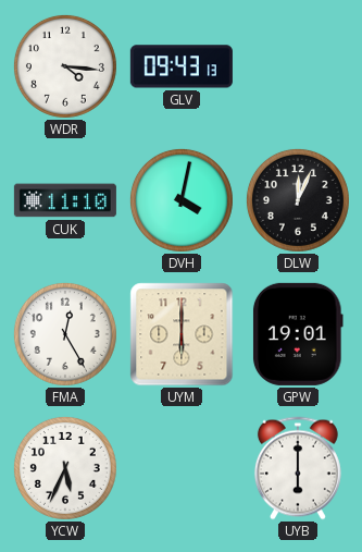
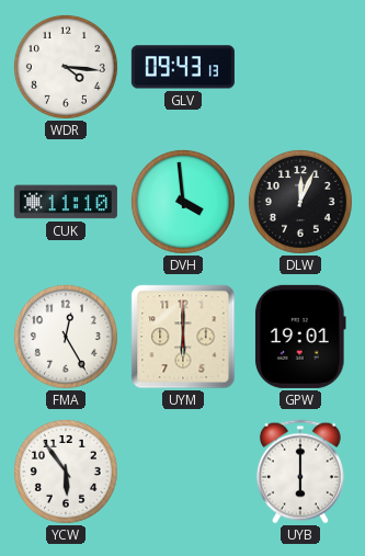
DVH: 4:02 -> 3:59
YCW: 5:34 -> 5:54
